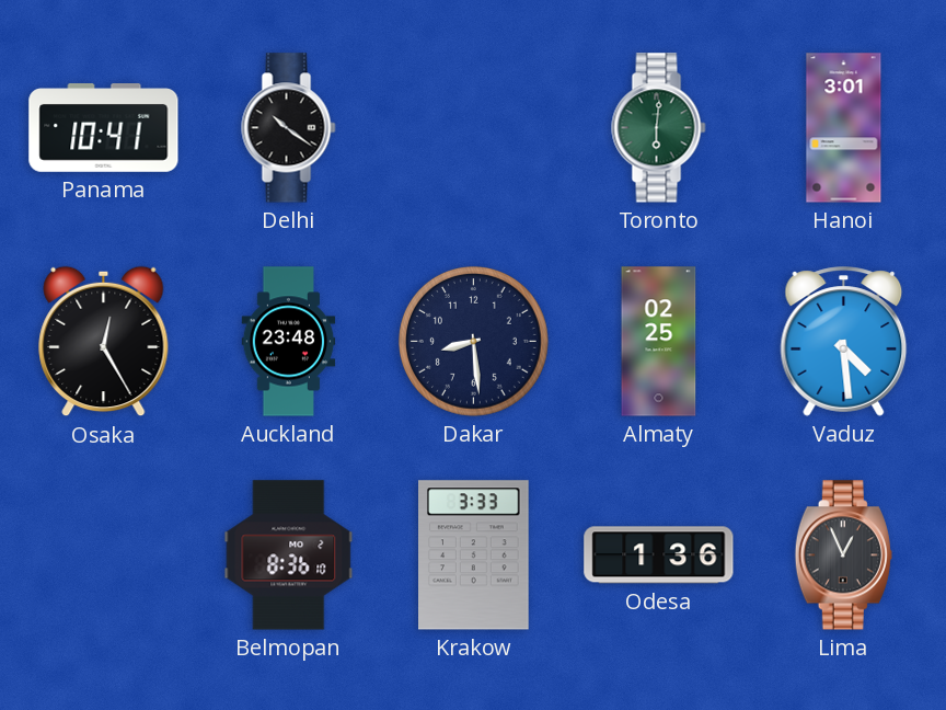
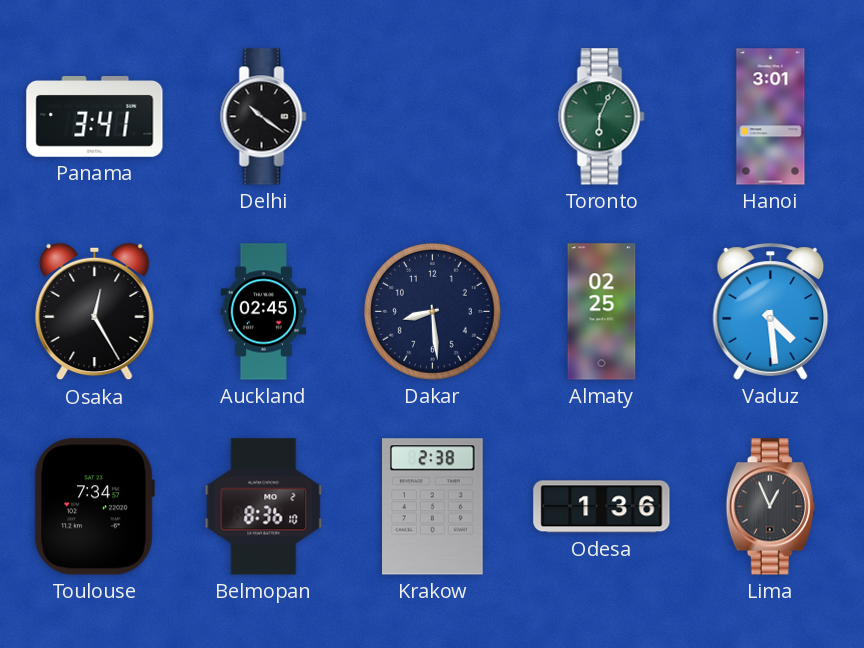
Panama: 10:41 -> 3:41
Toronto: 6:01 -> 6:04
Auckland: 23:48 -> 02:45
Toulouse: none -> 7:34
Krakow: 3:33 -> 2:38
